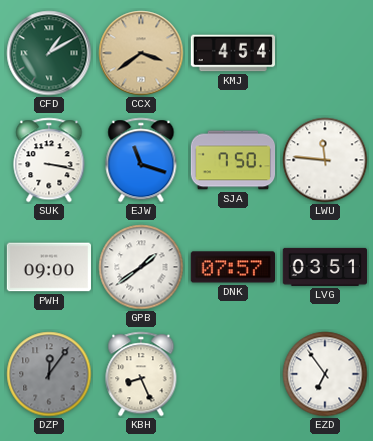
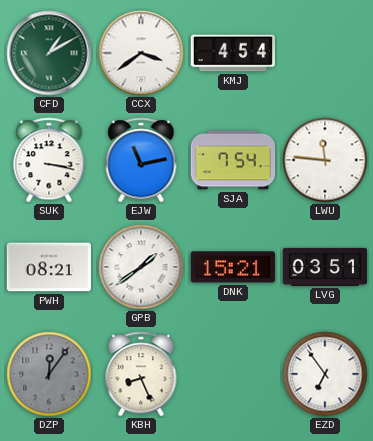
CCX dial: champagne -> white
EJW: 11:18 -> 11:13
SJA: 7:50 -> 7:54
PWH: 09:00 -> 08:21
DNK: 07:57 -> 15:21
